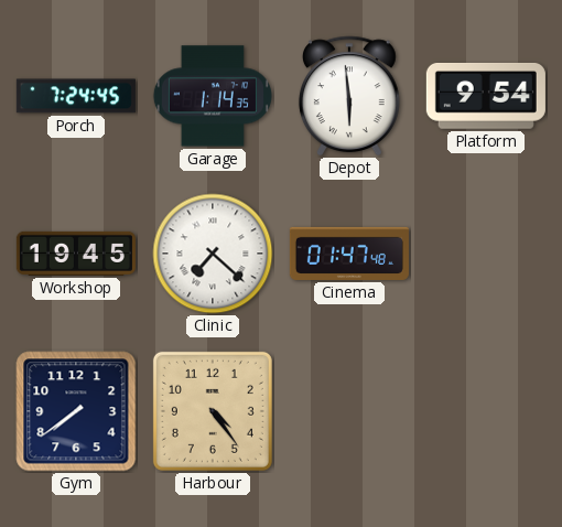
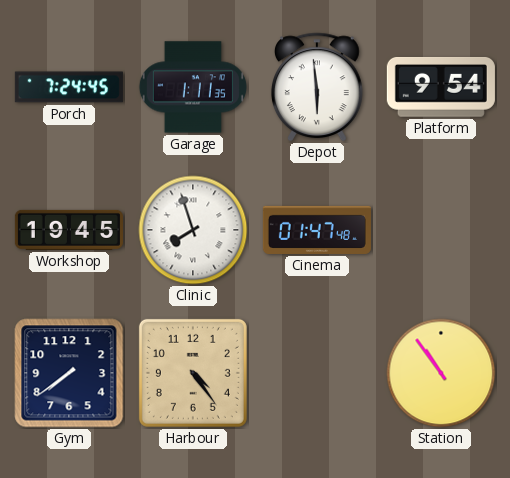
Garage: 1:14 -> 1:11
Clinic: 7:22 -> 7:57
Station: none -> 10:54
